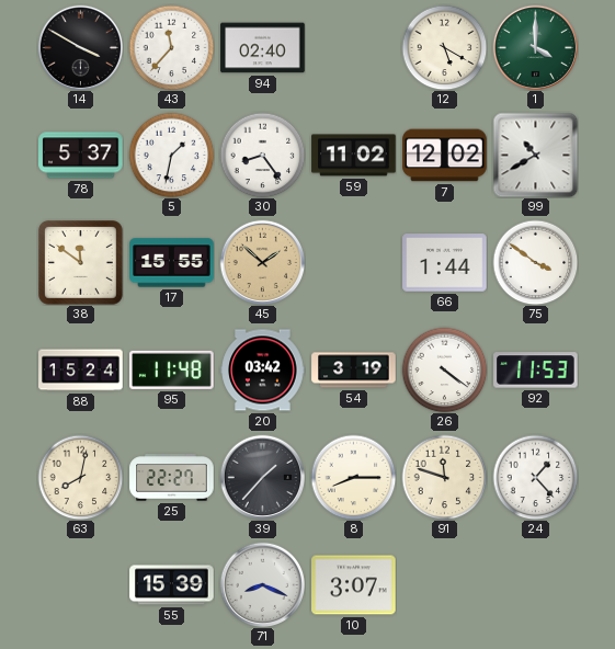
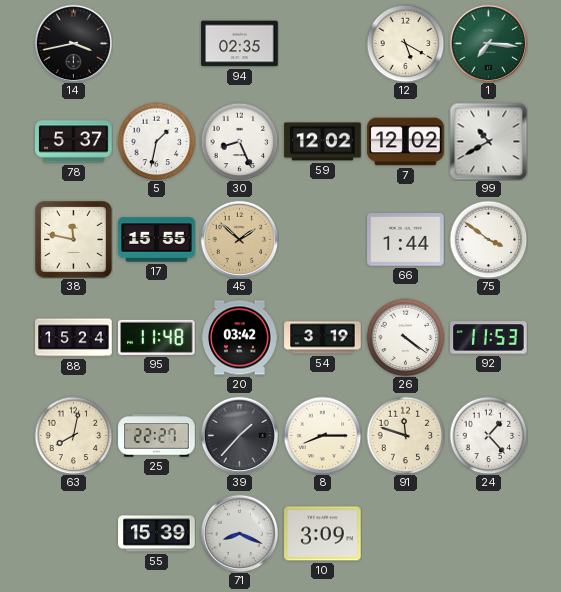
14: 3:50 -> 3:43
43: 11:37 -> none
94: 02:40 -> 02:35
1: 4:00 -> 7:16
30: 8:24 -> 8:26
59: 11:02 -> 12:02
38: 11:51 -> 11:47
10: 3:07 -> 3:09
